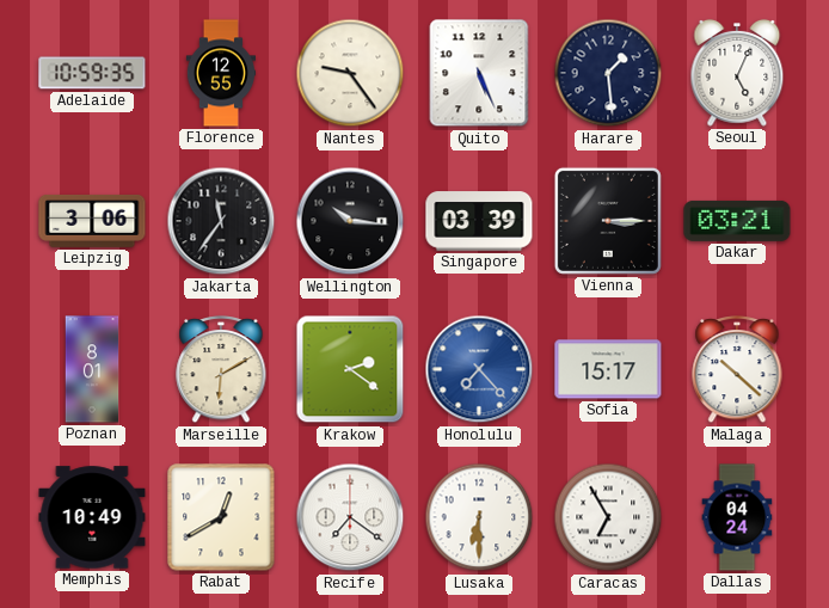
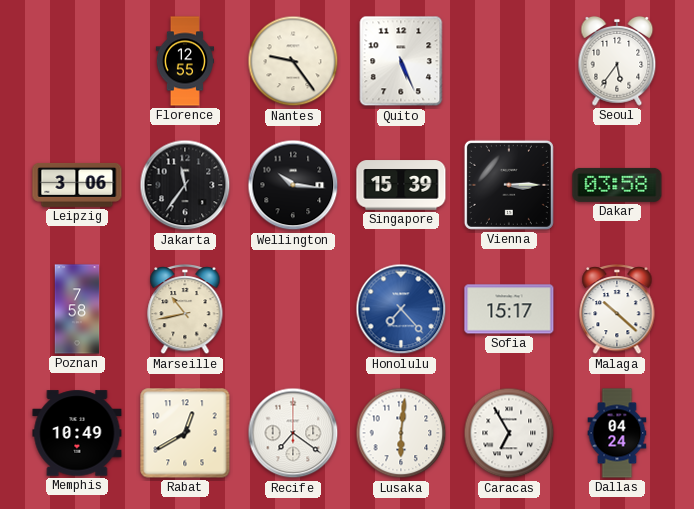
Adelaide: 10:59 -> none
Harare: 1:29 -> none
Seoul: 5:04 -> 5:36
Singapore: 03:39 -> 15:39
Dakar: 03:21 -> 03:58
Poznan: 8:01 -> 7:58
Marseille: 6:10 -> 10:43
Krakow: 2:21 -> none
Lusaka: 6:30 -> 6:01
